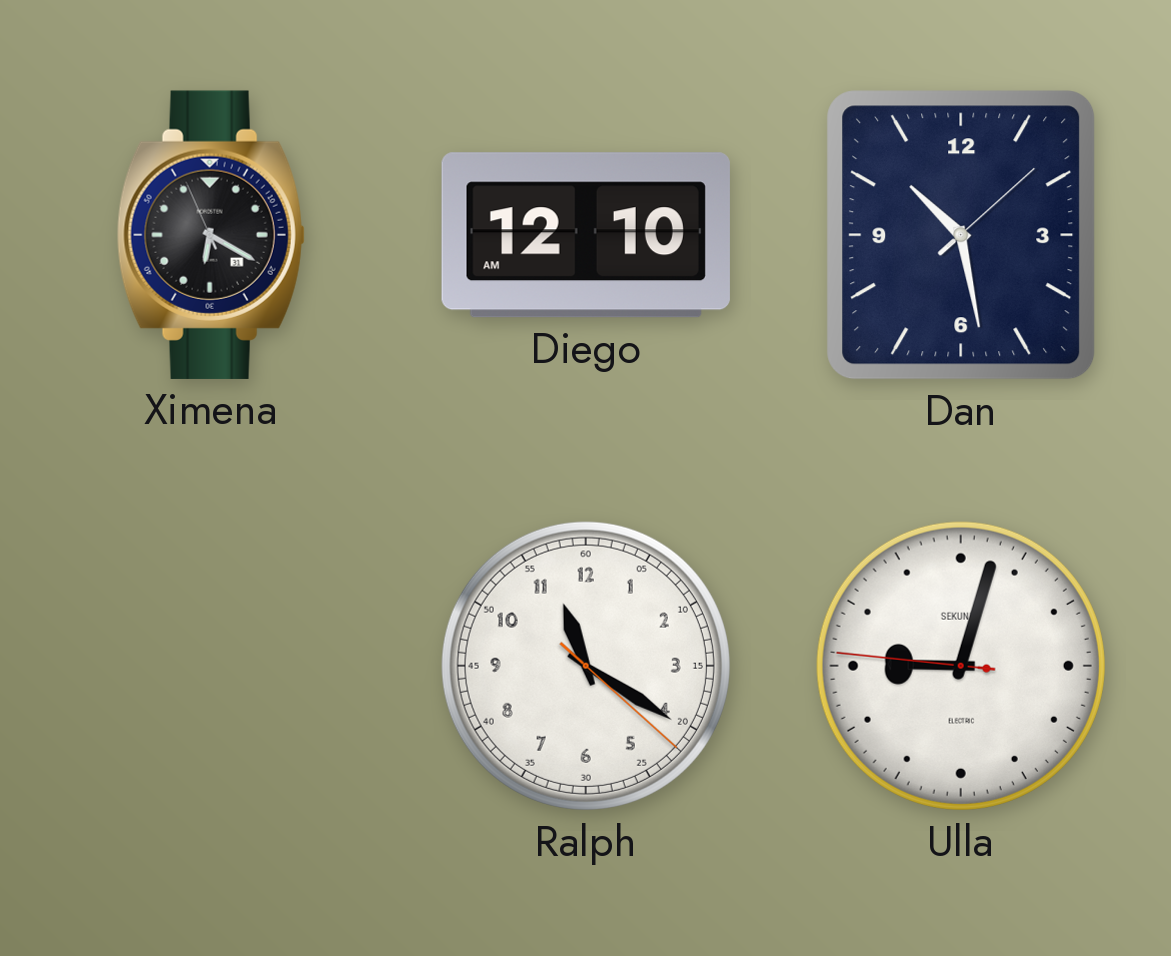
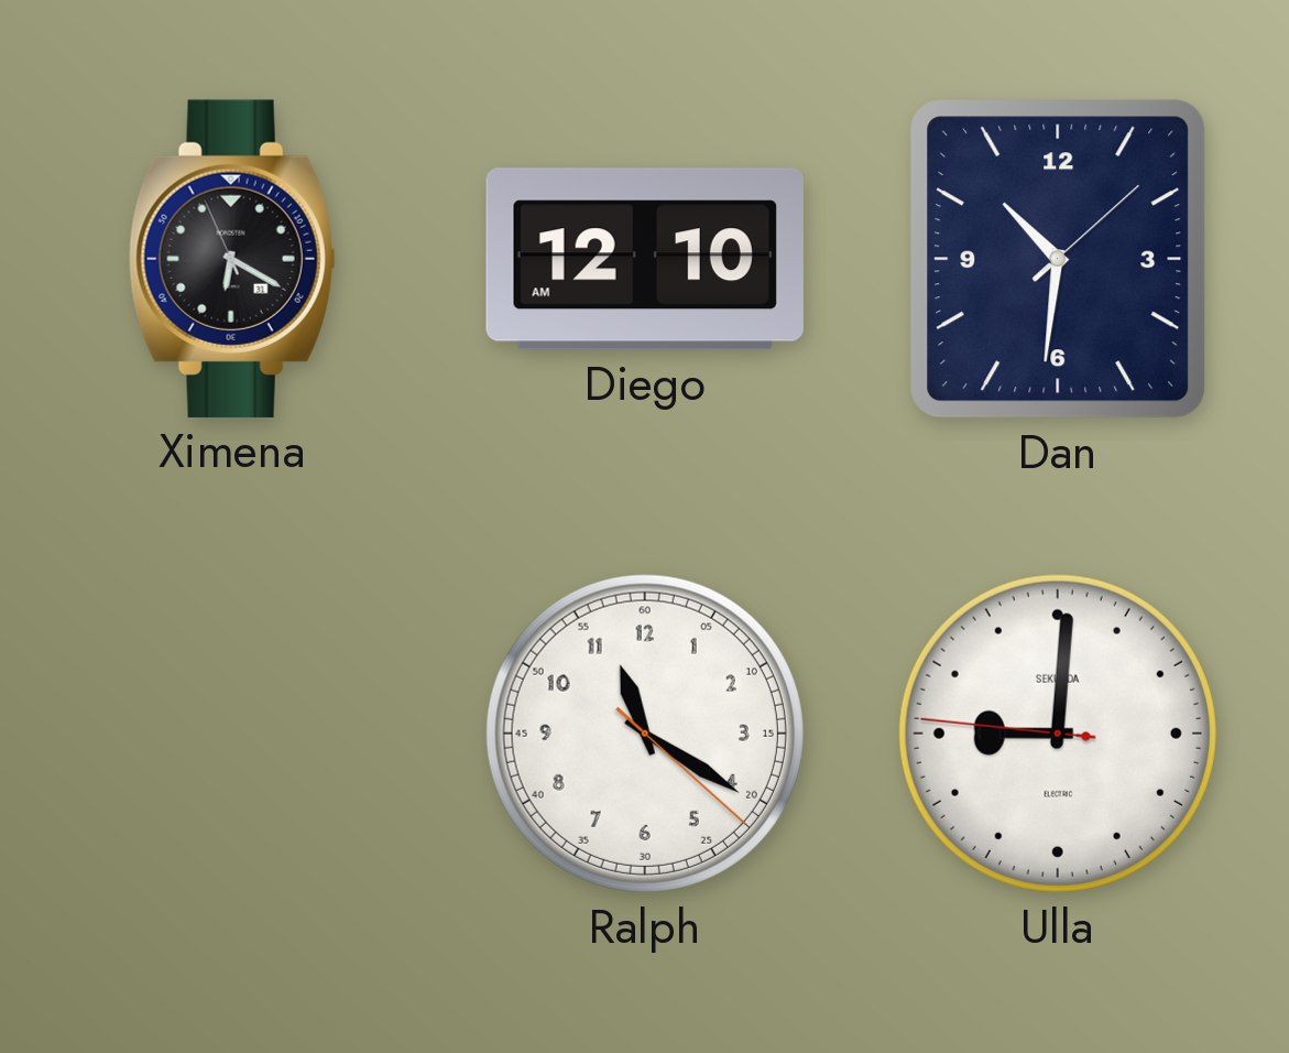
Dan: 10:28 -> 10:31
Ulla: 9:02 -> 9:00
